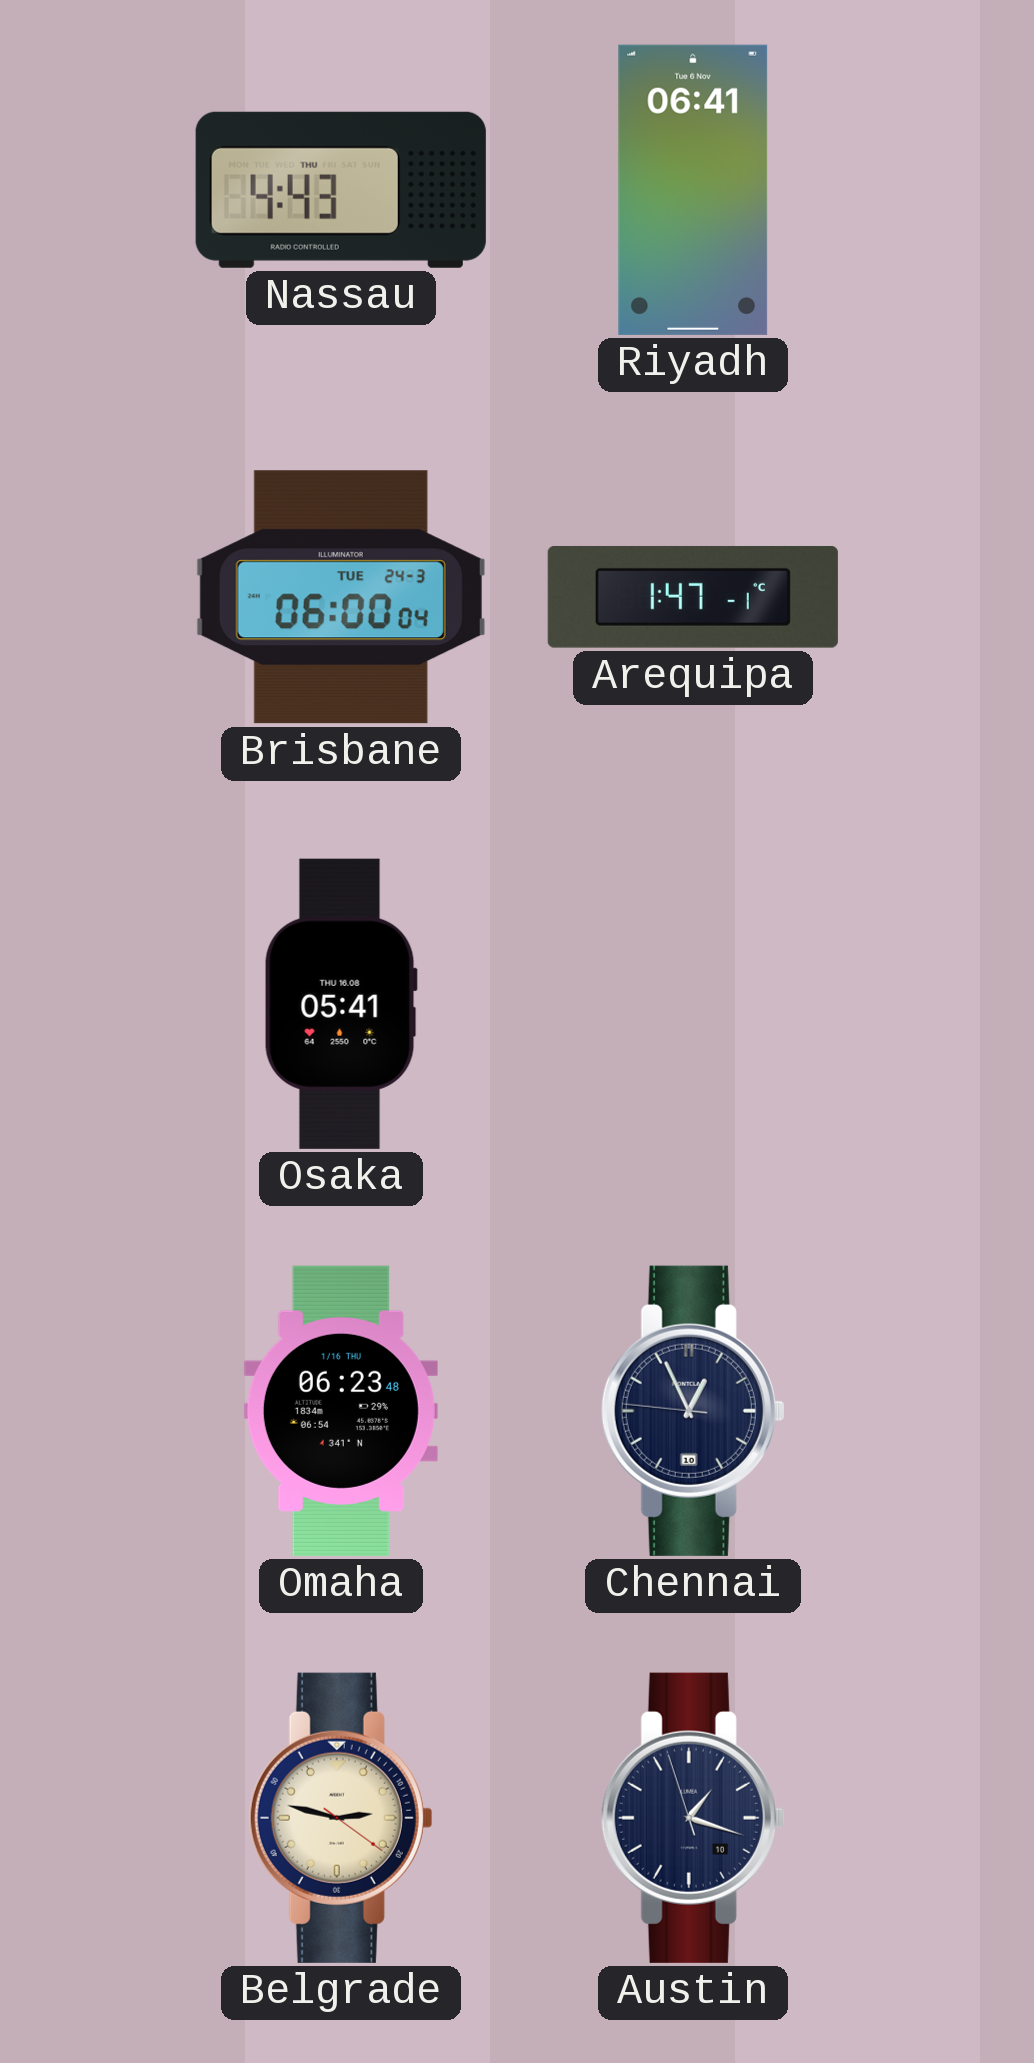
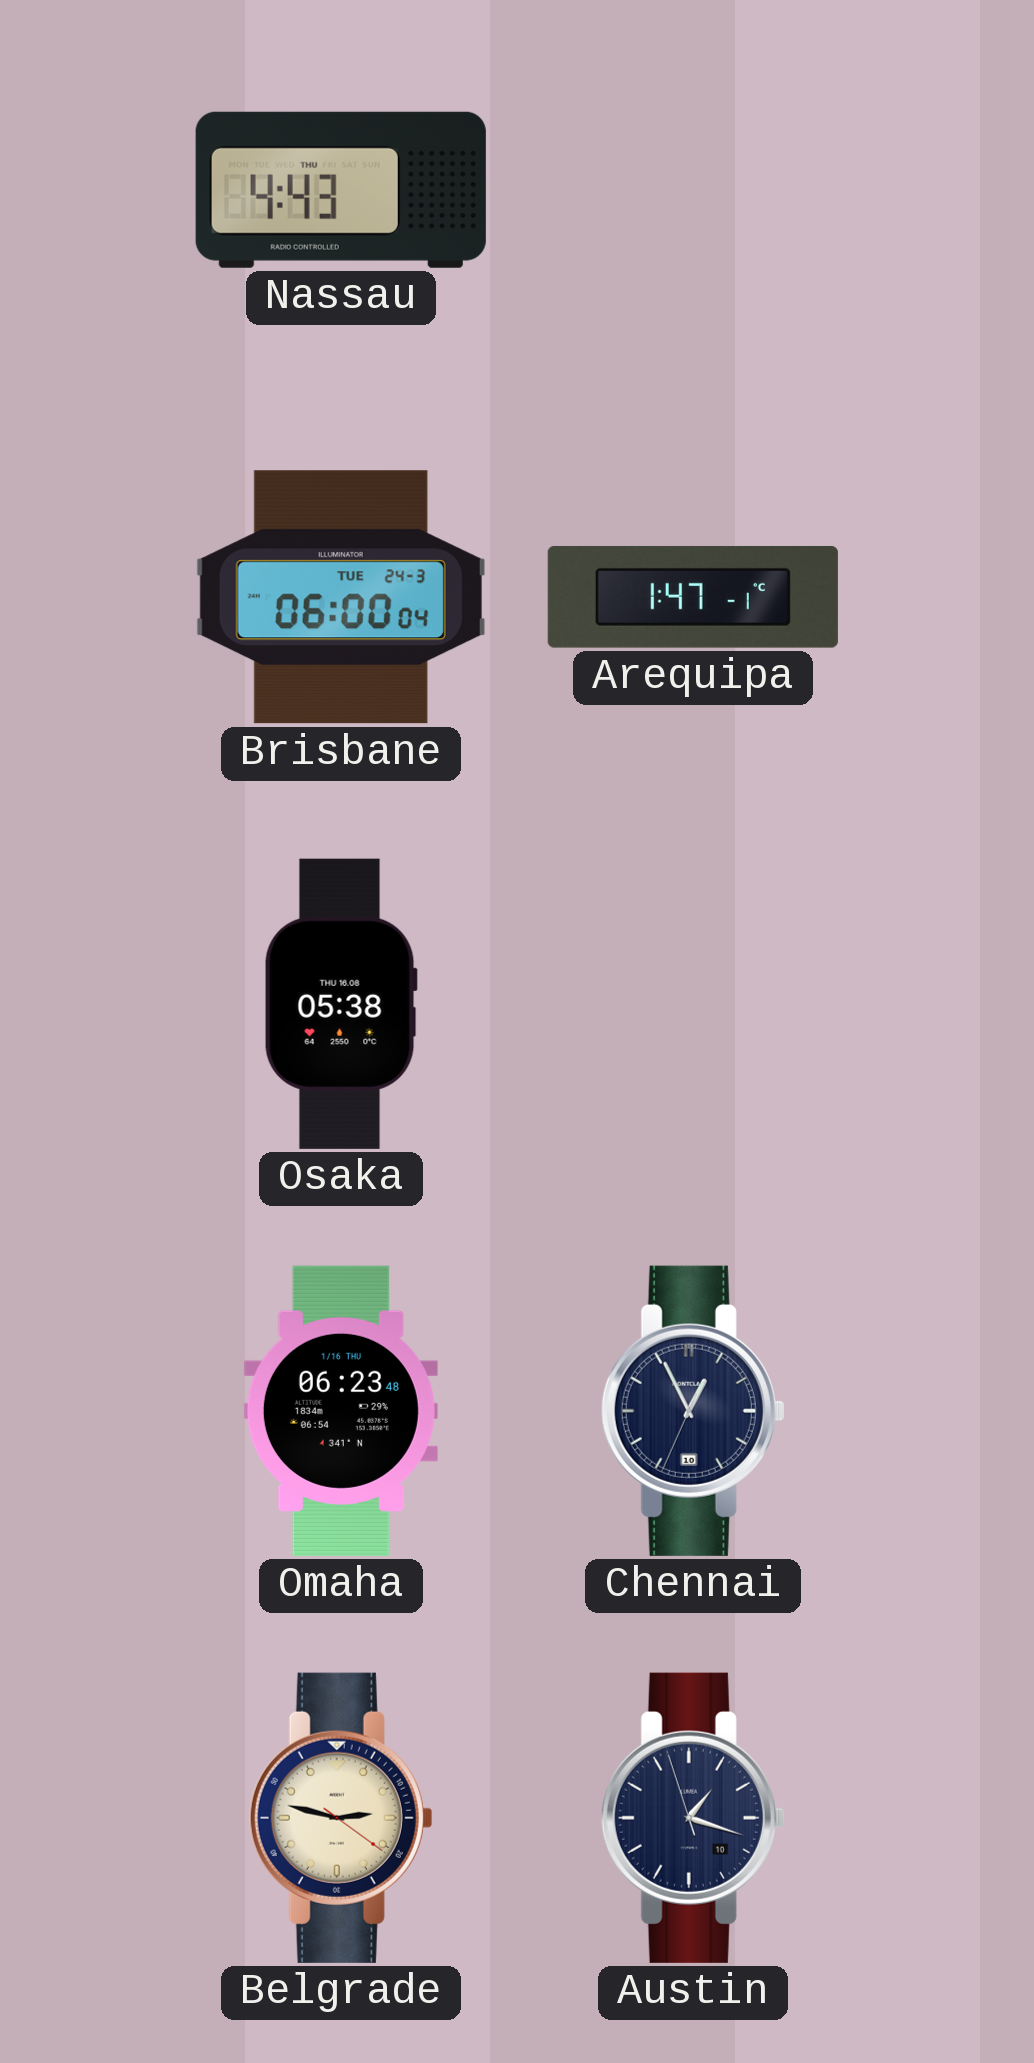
Riyadh: 06:41 -> none
Osaka: 05:41 -> 05:38
Chennai: 12:55:46 -> 12:55:34
